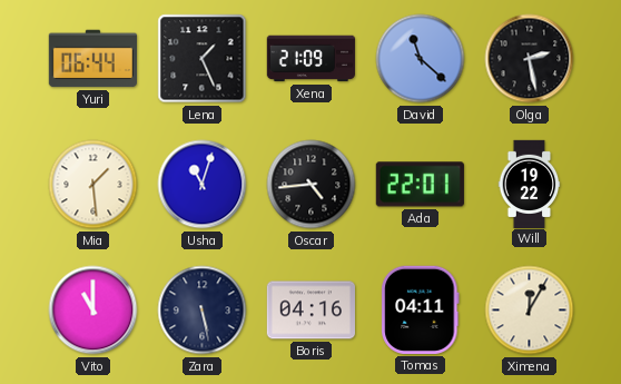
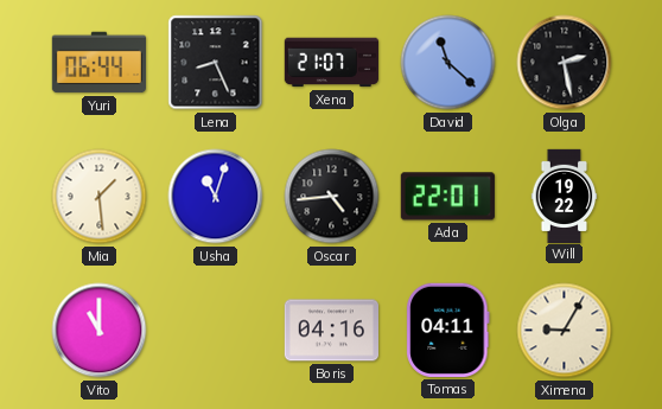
Lena: 1:26 -> 8:26
Xena: 21:09 -> 21:07
Zara: 5:28 -> none
Ximena: 12:05 -> 9:05
